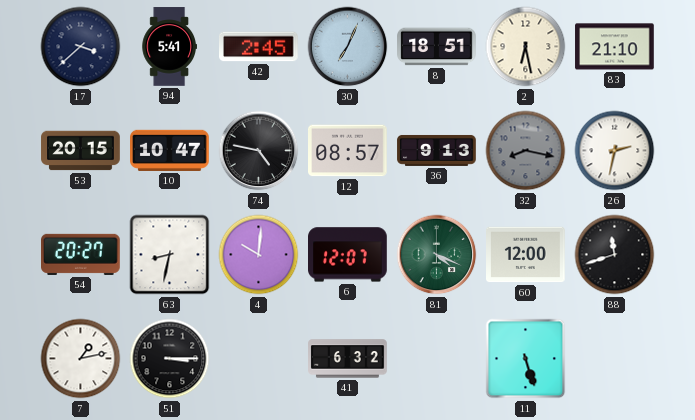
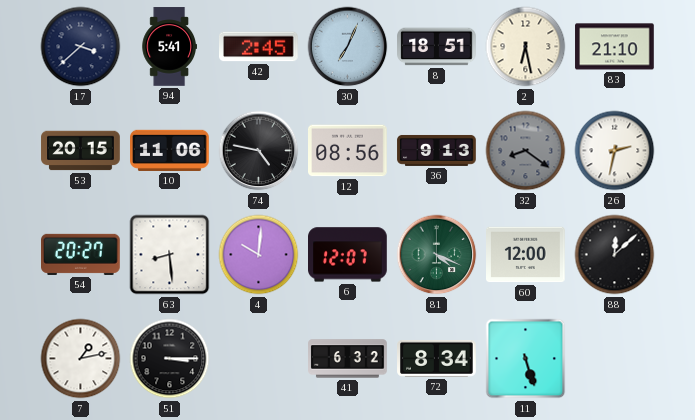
10: 10:47 -> 11:06
12: 08:57 -> 08:56
32: 8:17 -> 8:21
63: 8:32 -> 8:29
88: 11:42 -> 12:08
72: none -> 8:34
